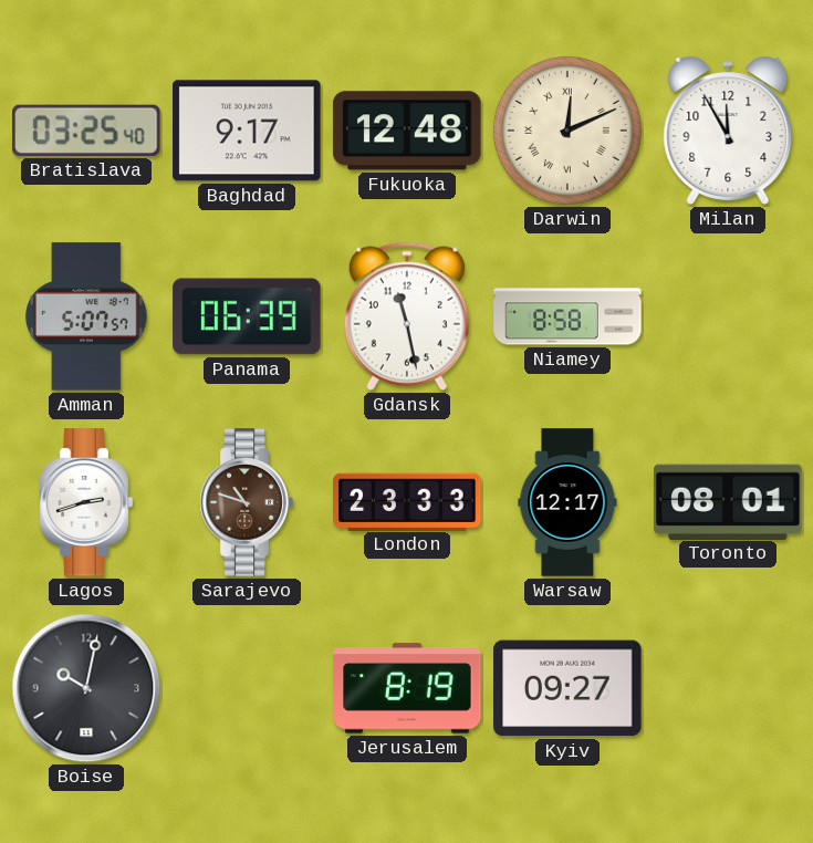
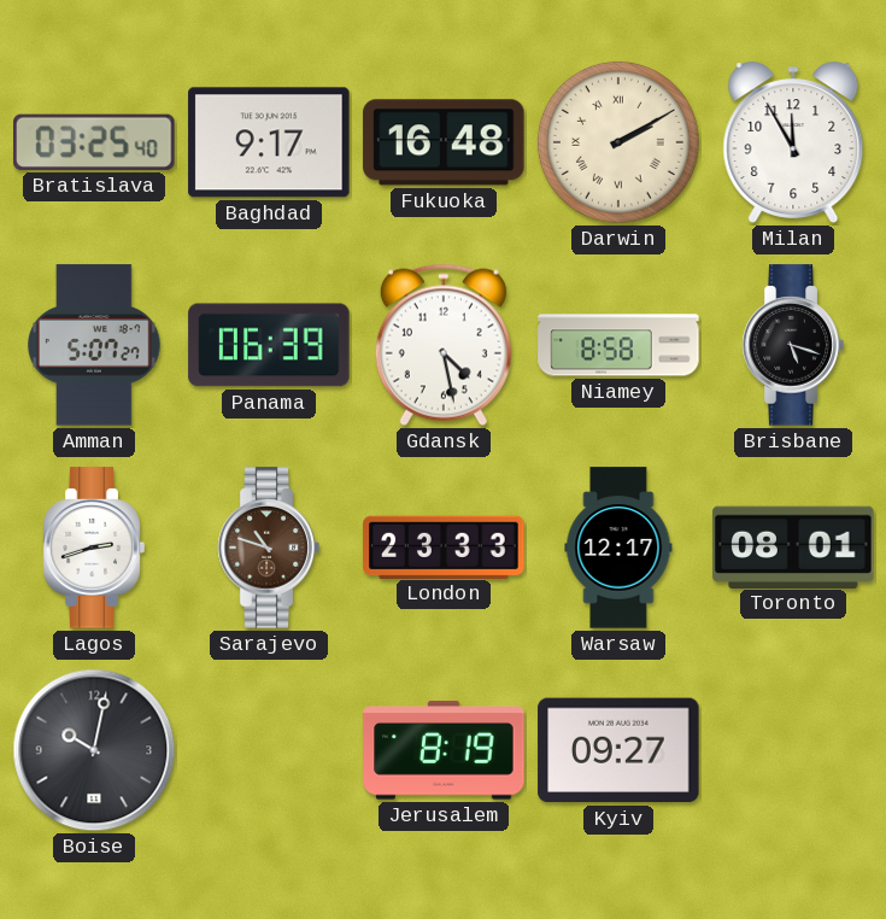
Fukuoka: 12:48 -> 16:48
Darwin: 12:11 -> 2:10
Amman: 5:07:57 -> 5:07:27
Gdansk: 11:28 -> 4:28
Brisbane: none -> 5:18
